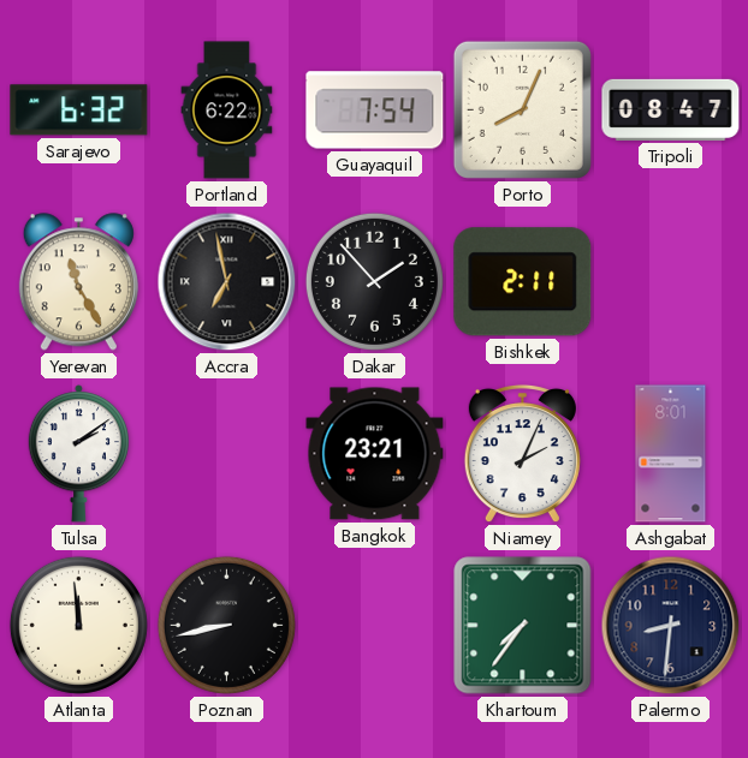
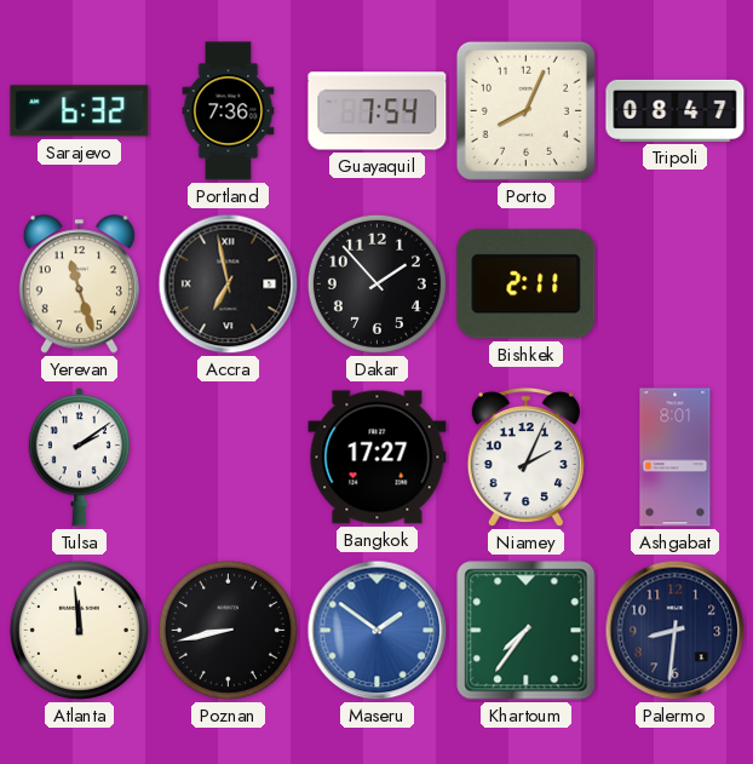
Portland: 6:22 -> 7:36
Yerevan: 11:25 -> 11:27
Bangkok: 23:21 -> 17:27
Maseru: none -> 1:51
